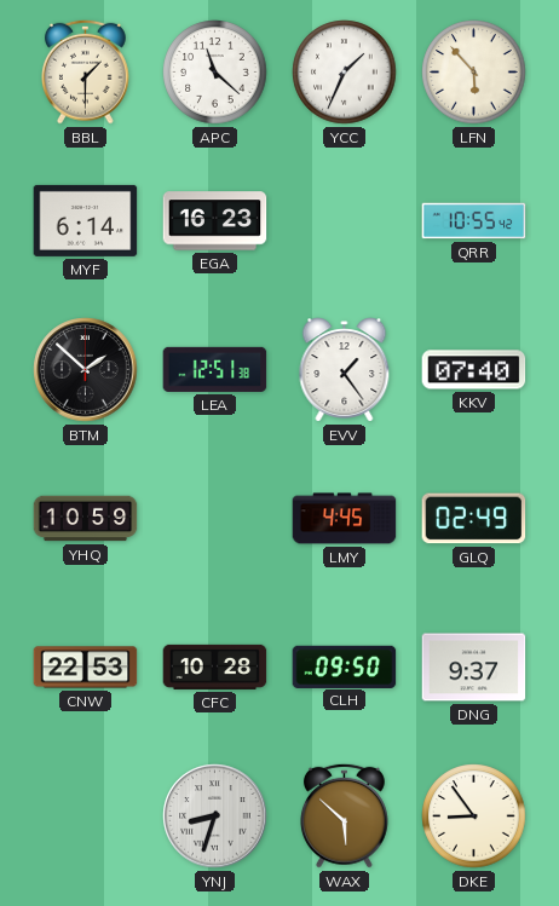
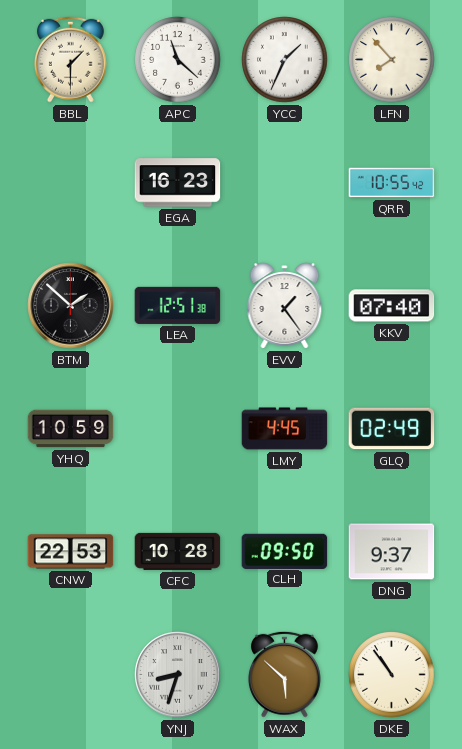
LFN: 5:53 -> 7:53
MYF: 6:14 -> none
DKE: 8:54 -> 10:54
